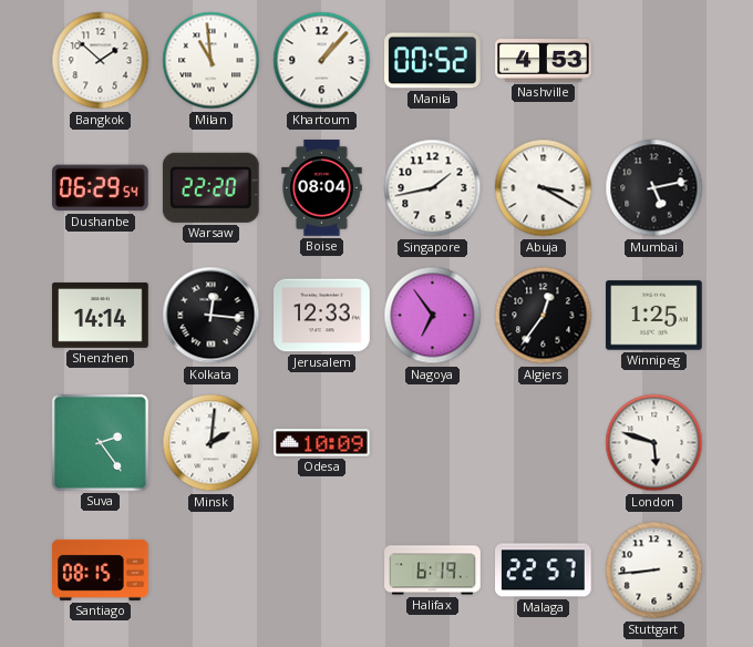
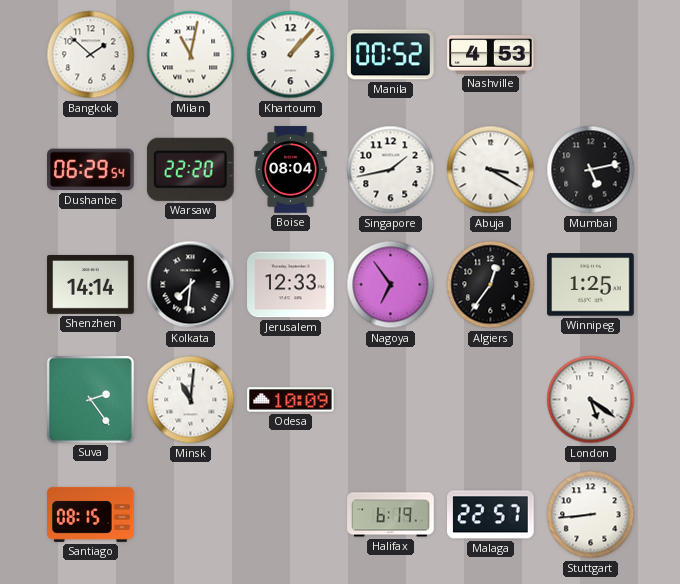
Milan: 10:59 -> 11:02
Kolkata: 12:16 -> 7:31
Minsk: 2:01 -> 11:01
London: 5:48 -> 5:21
